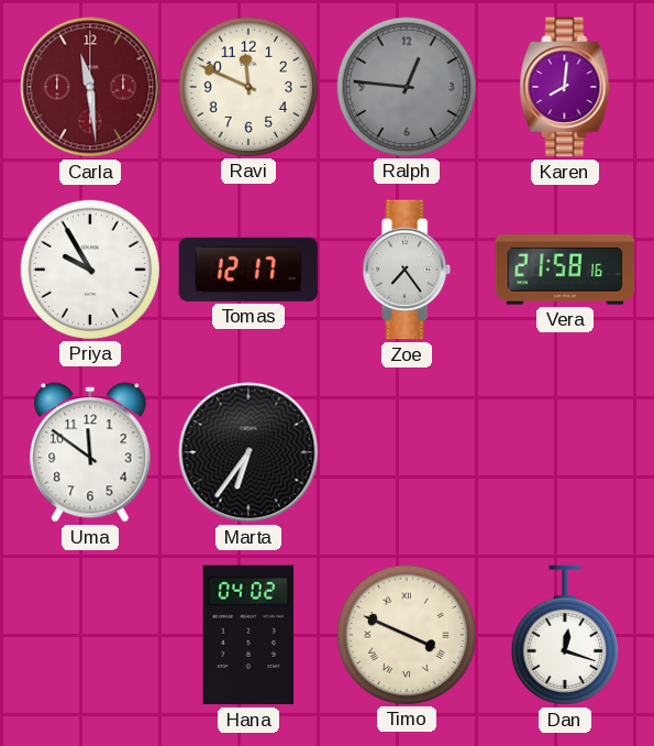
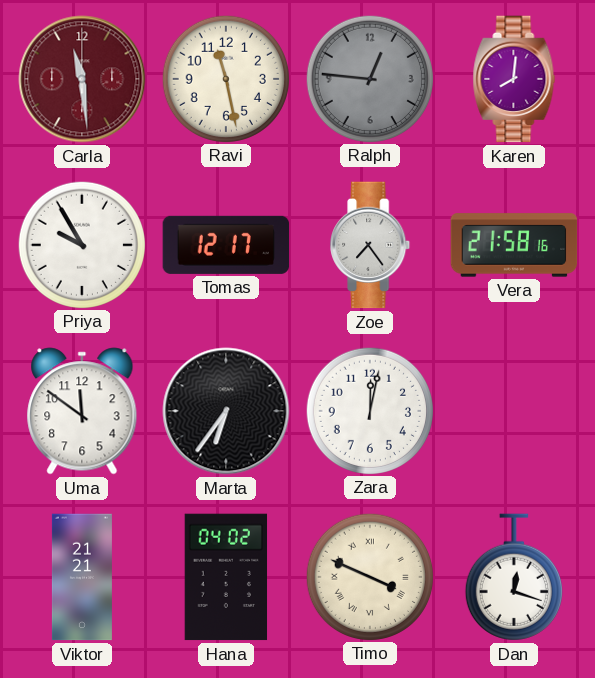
Ravi: 11:49 -> 11:28
Zara: none -> 12:02
Viktor: none -> 21:21
